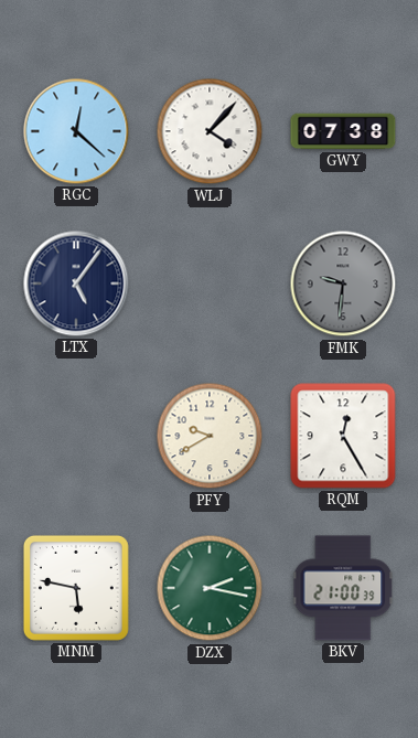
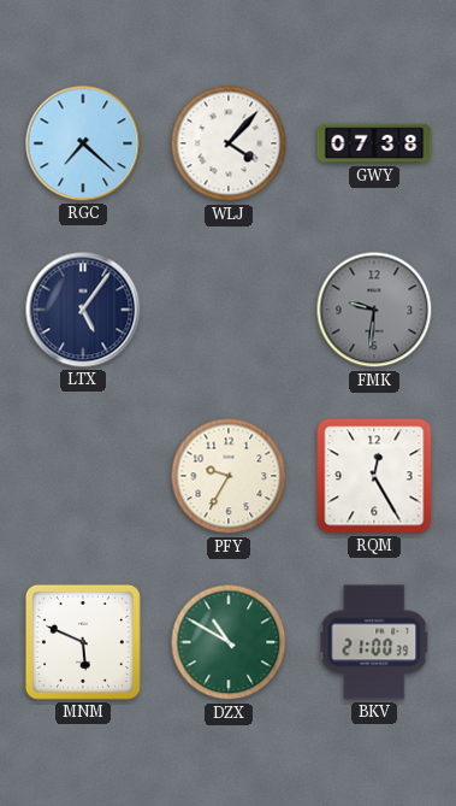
RGC: 12:22 -> 7:22
PFY: 9:40 -> 9:35
MNM: 5:47 -> 5:49
DZX: 2:17 -> 10:50
